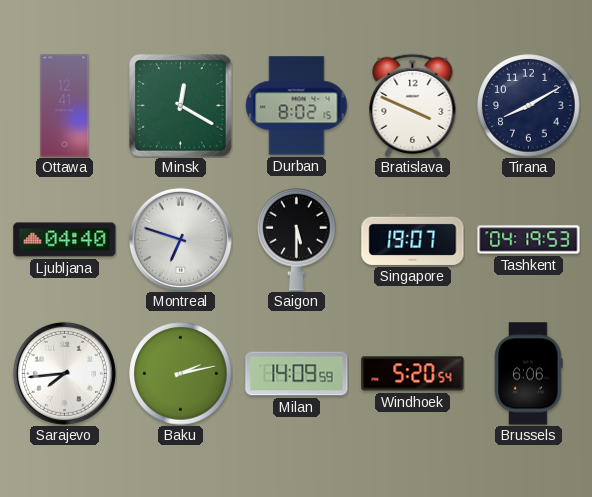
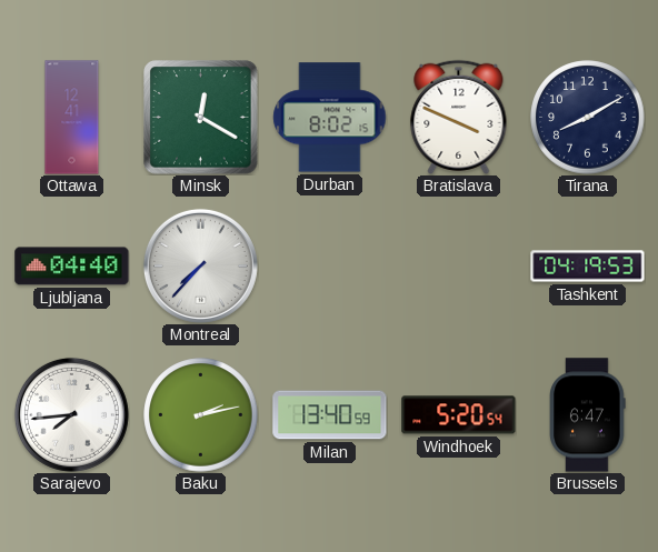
Montreal: 6:48 -> 7:37
Saigon: 5:30 -> none
Singapore: 19:07 -> none
Milan: 14:09 -> 13:40
Brussels: 6:06 -> 6:47
